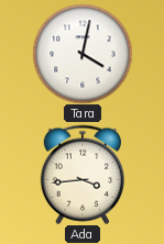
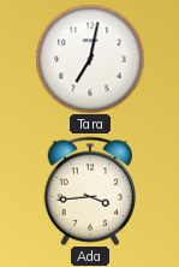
Tara: 4:02 -> 7:02
